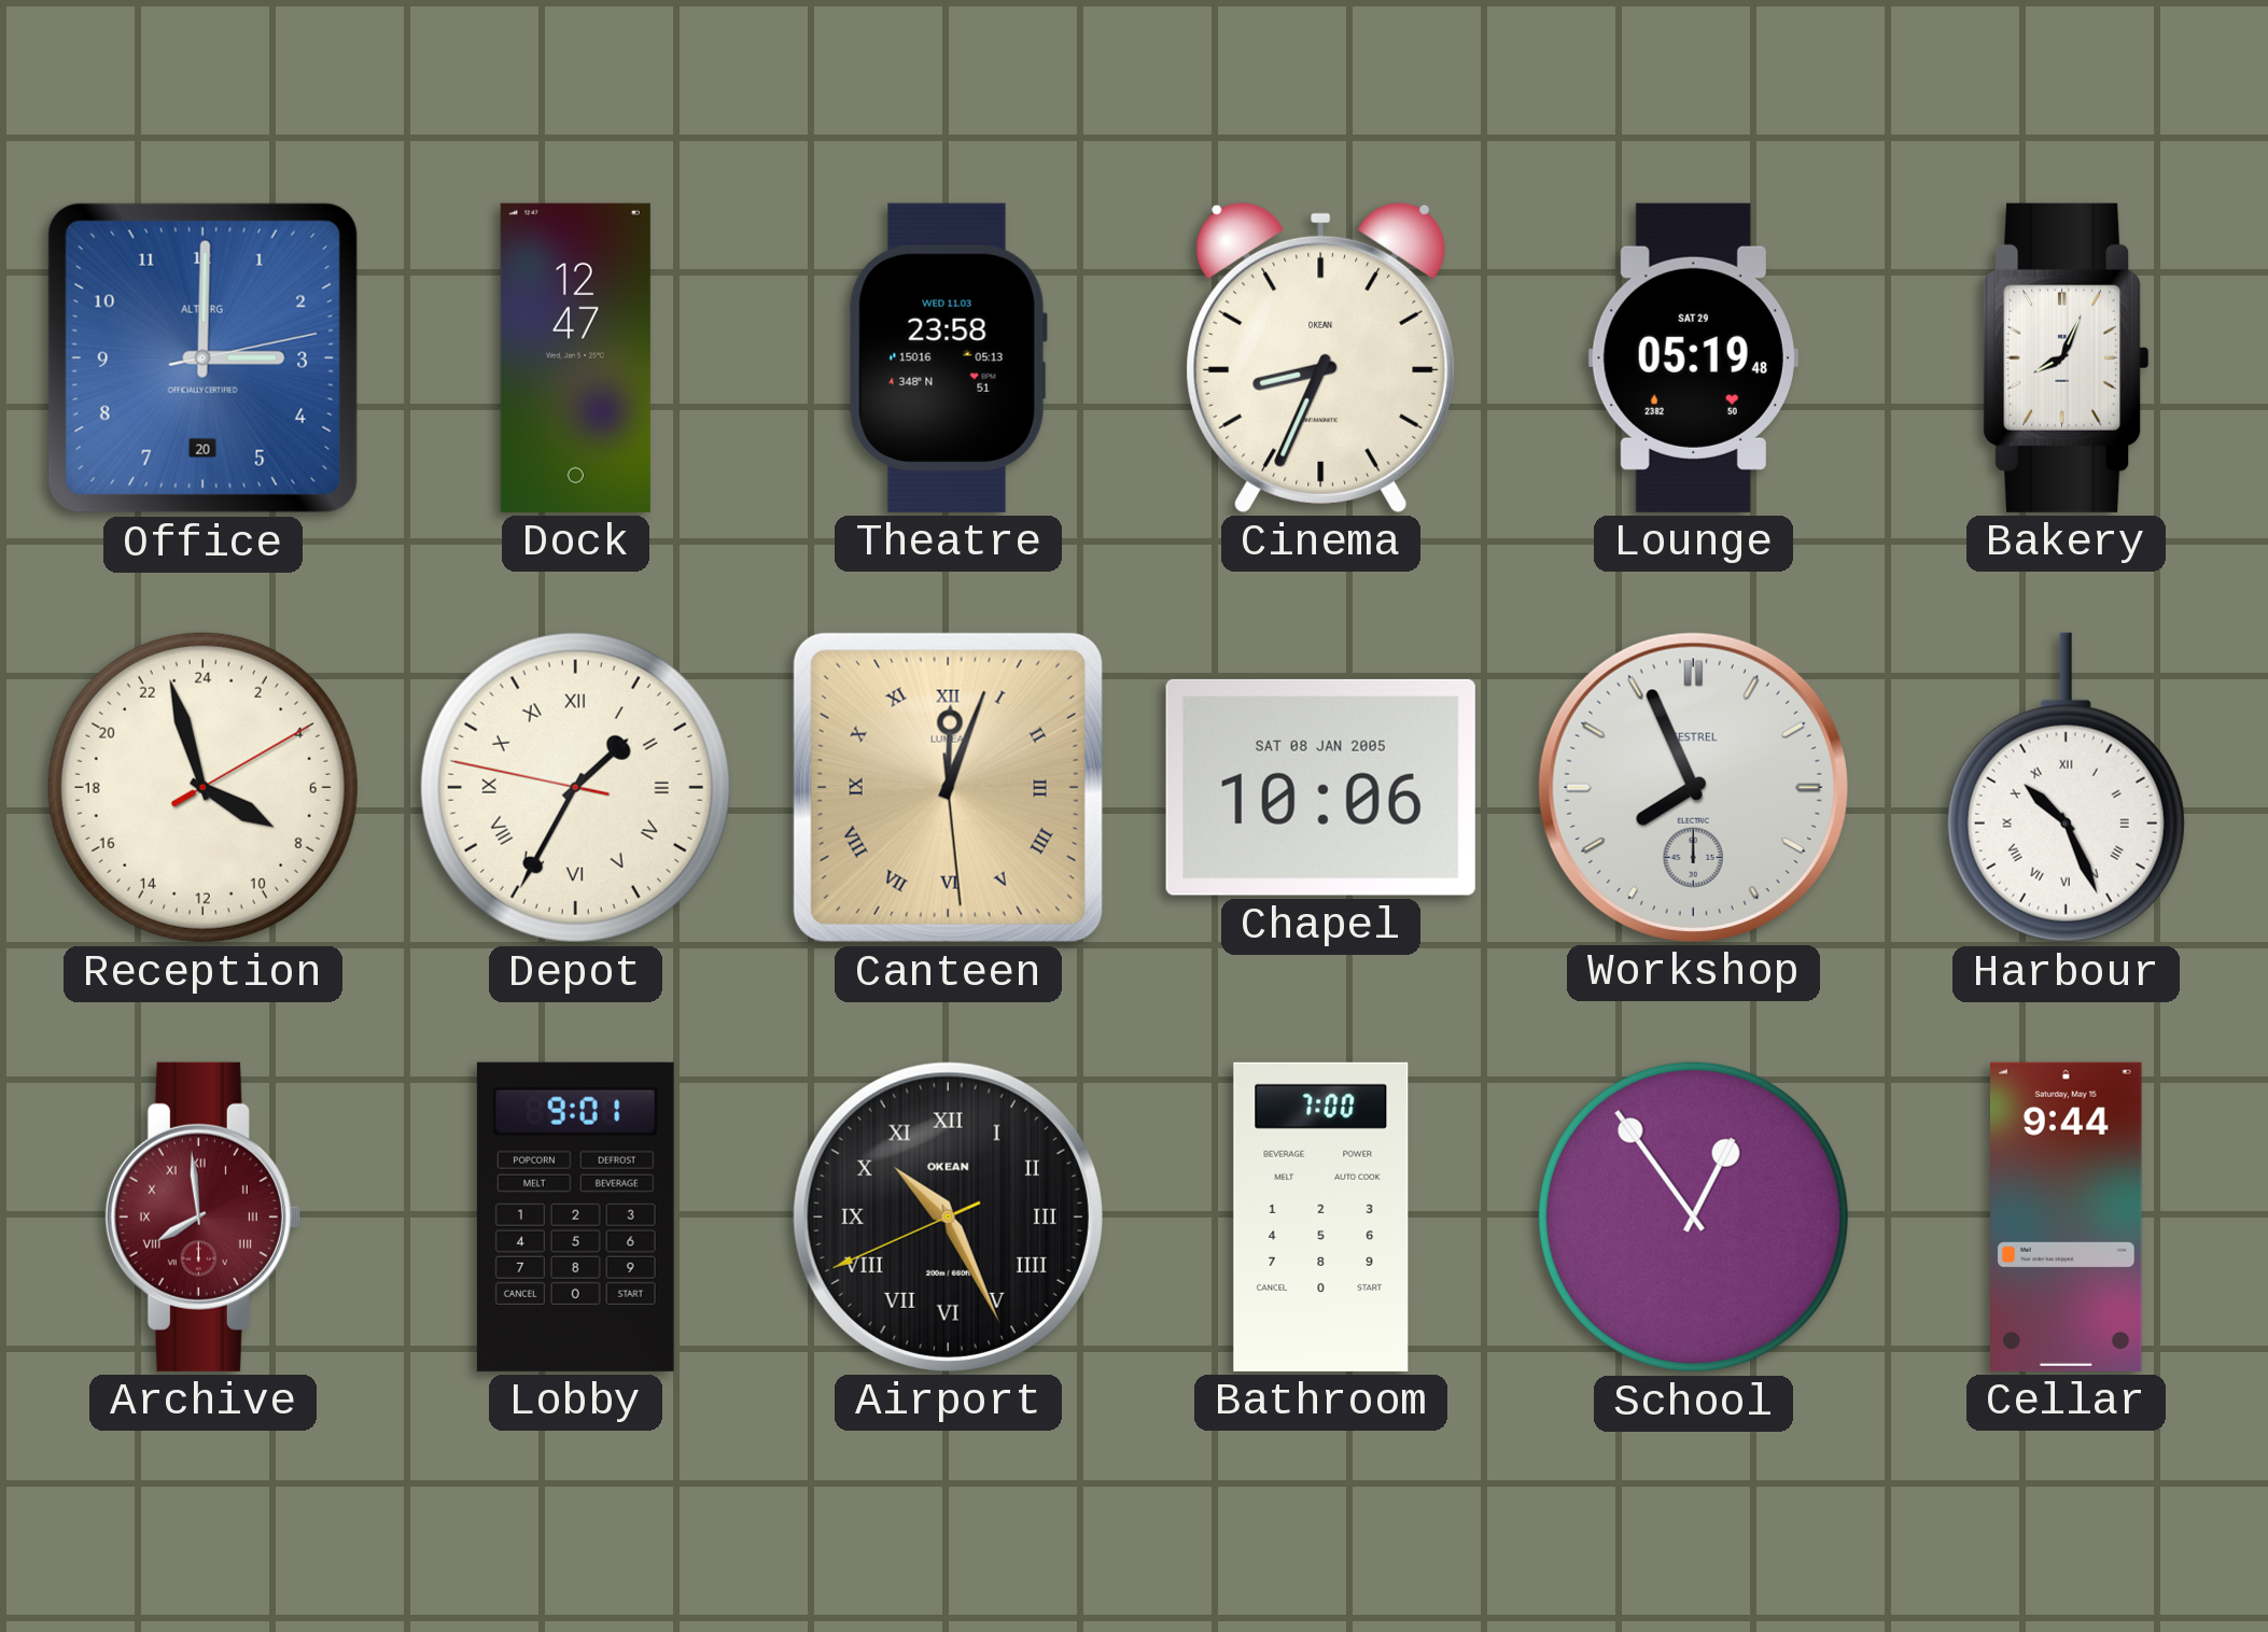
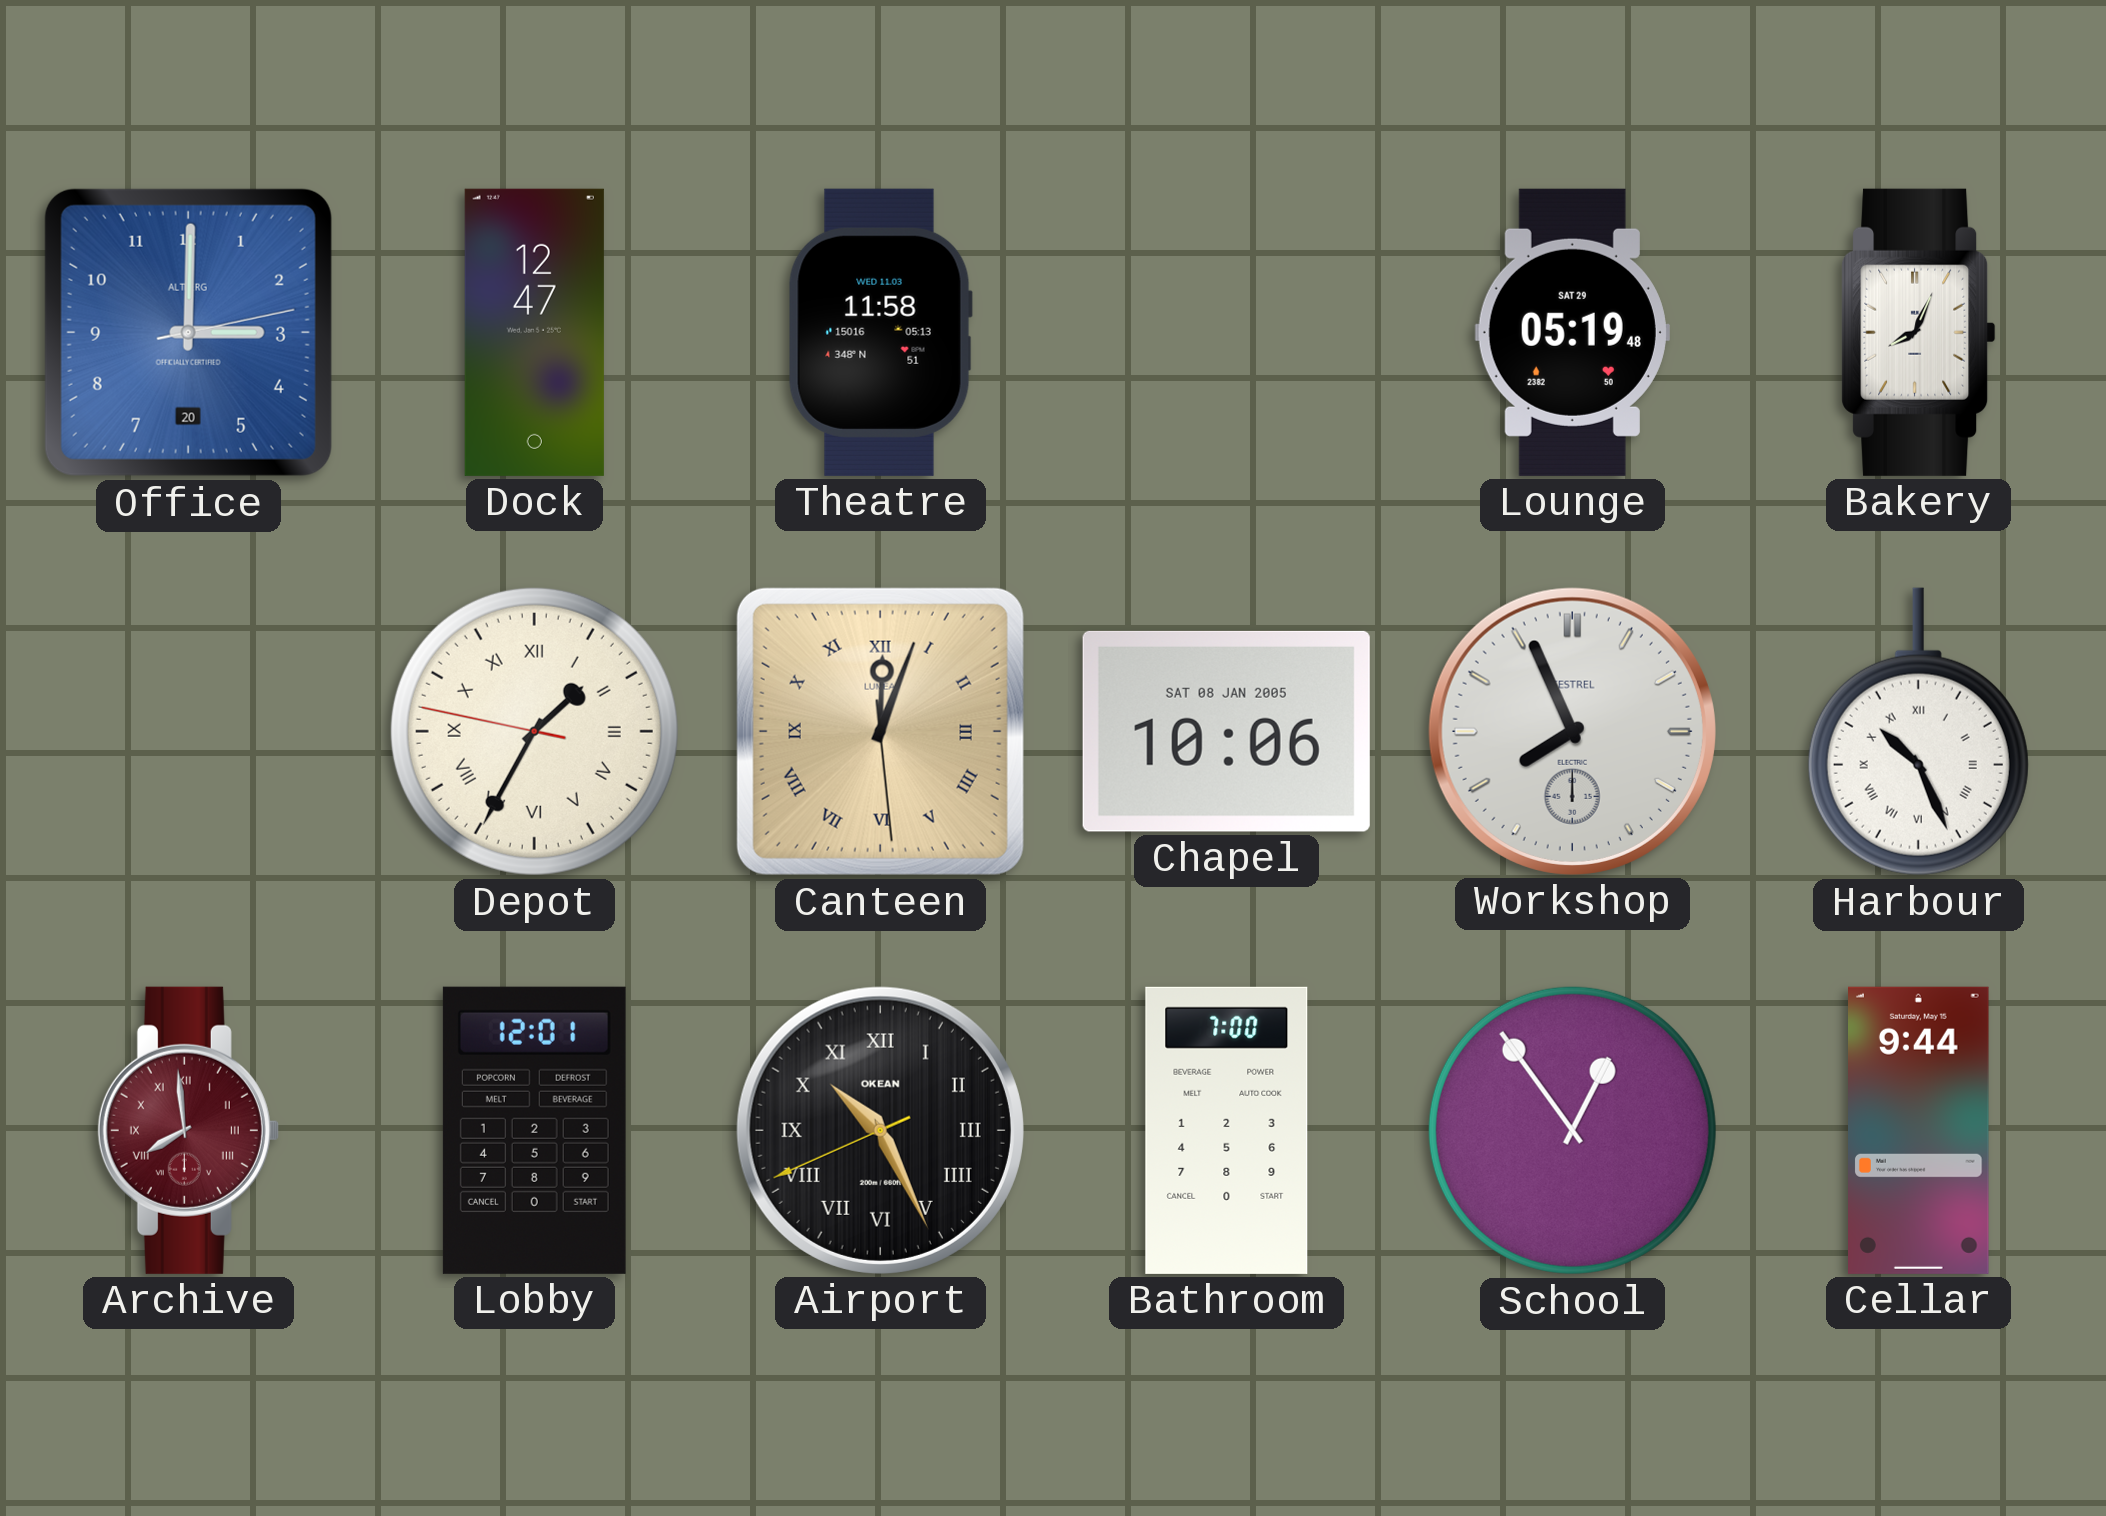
Theatre: 23:58 -> 11:58
Cinema: 8:34 -> none
Reception: 7:57 -> none
Lobby: 9:01 -> 12:01
